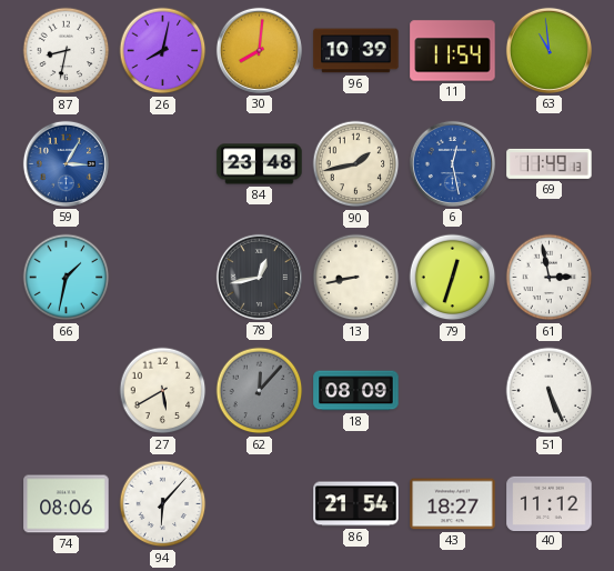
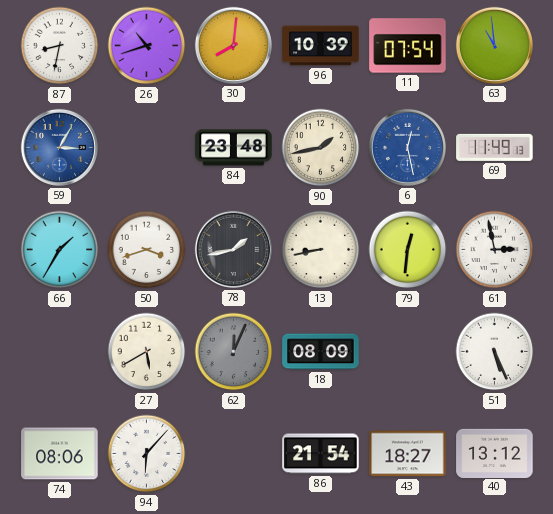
26: 8:02 -> 10:42
11: 11:54 -> 07:54
66: 1:32 -> 1:35
50: none -> 3:42
78: 12:43 -> 1:43
79: 12:33 -> 12:31
62: 12:07 -> 12:04
40: 11:12 -> 13:12
